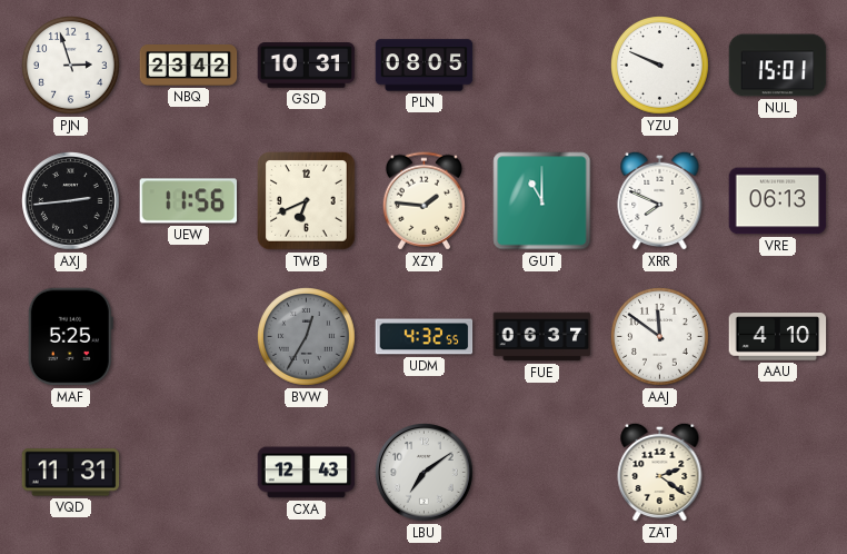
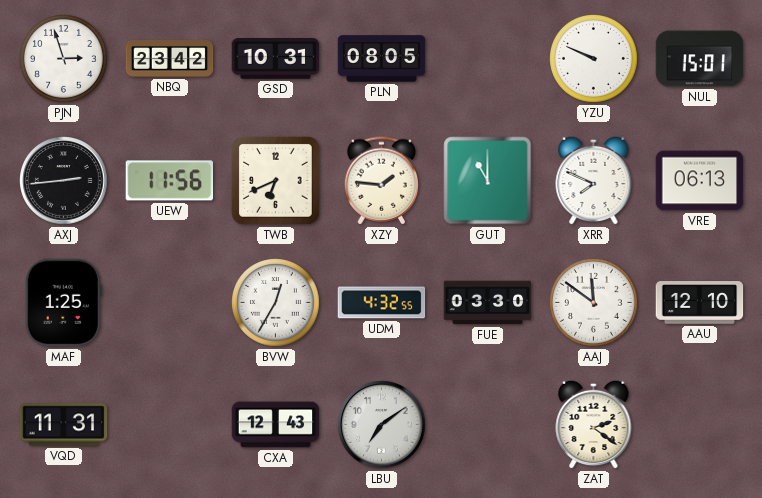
MAF: 5:25 -> 1:25
BVW dial: grey -> white
FUE: 06:37 -> 03:30
AAU: 4:10 -> 12:10
